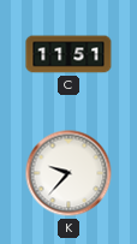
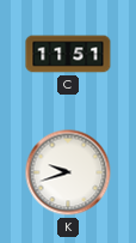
K: 9:37 -> 9:42
